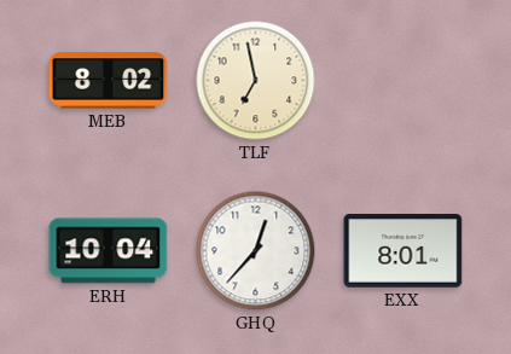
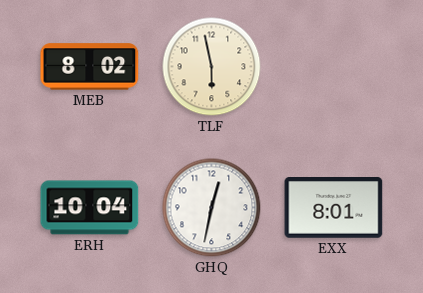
TLF: 6:58 -> 5:58
GHQ: 12:37 -> 12:32
